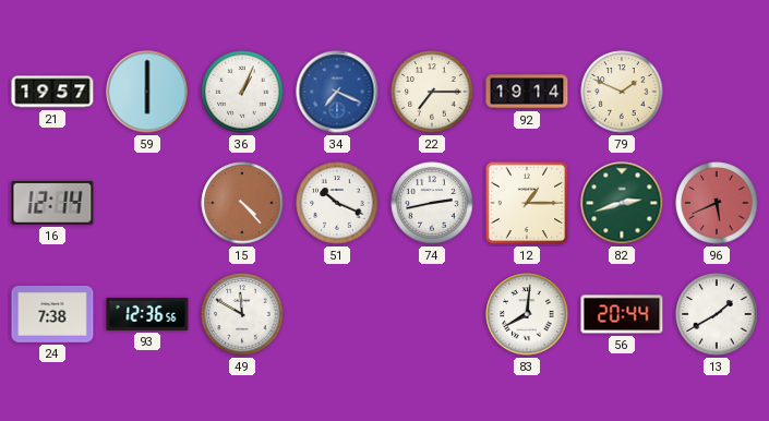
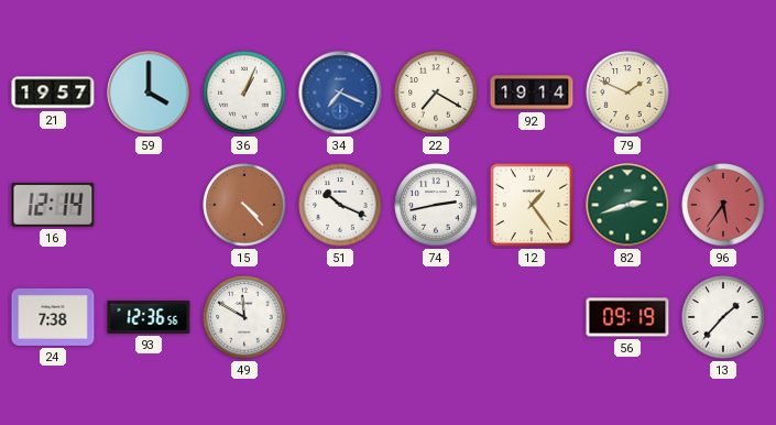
59: 6:00 -> 4:00
22: 7:15 -> 7:20
12: 1:15 -> 1:24
96: 5:41 -> 5:36
83: 8:01 -> none
56: 20:44 -> 09:19
13: 1:40 -> 1:37
